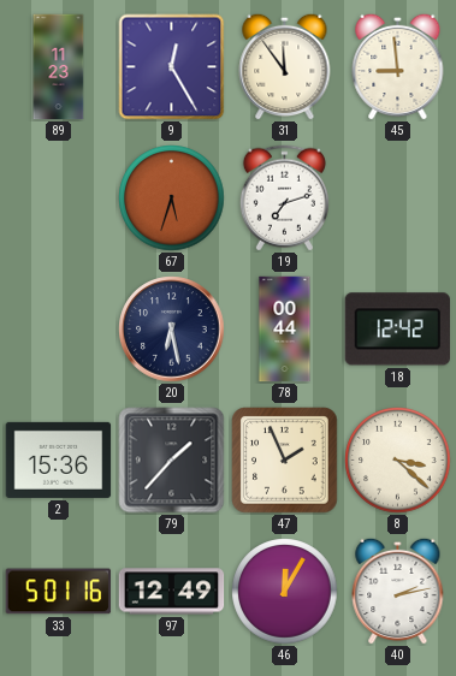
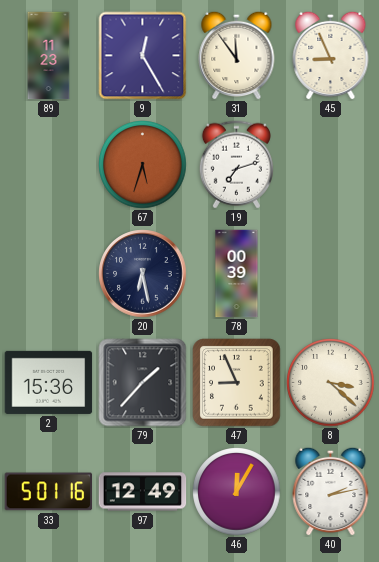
45: 8:59 -> 8:56
78: 00:44 -> 00:39
18: 12:42 -> none
47: 1:56 -> 8:56
